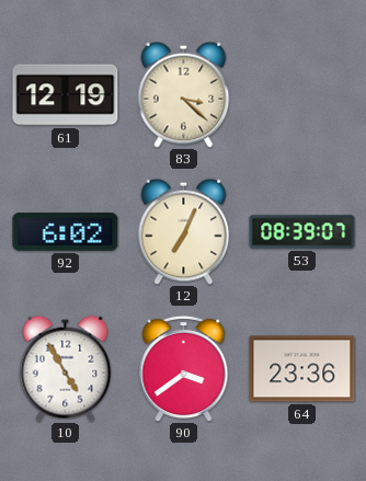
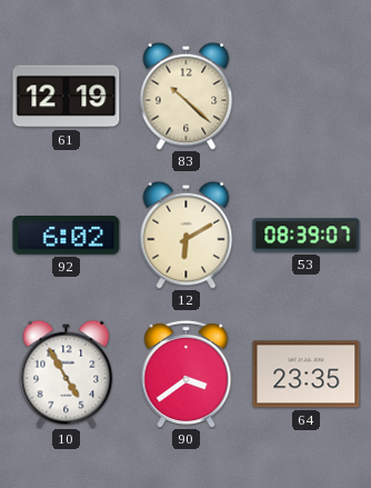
83: 3:22 -> 10:22
12: 7:04 -> 6:10
64: 23:36 -> 23:35
